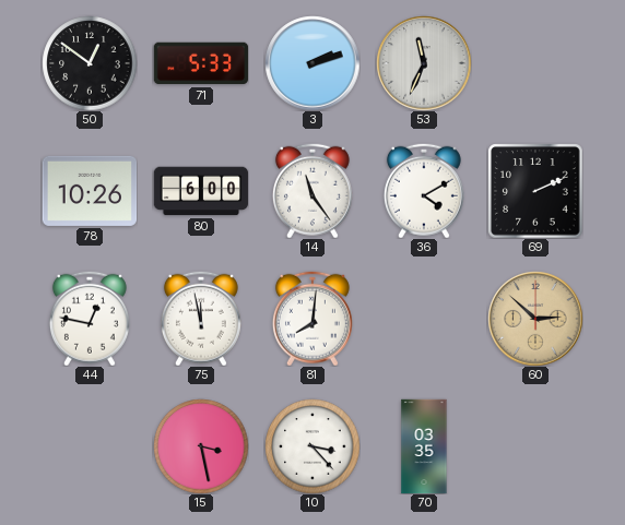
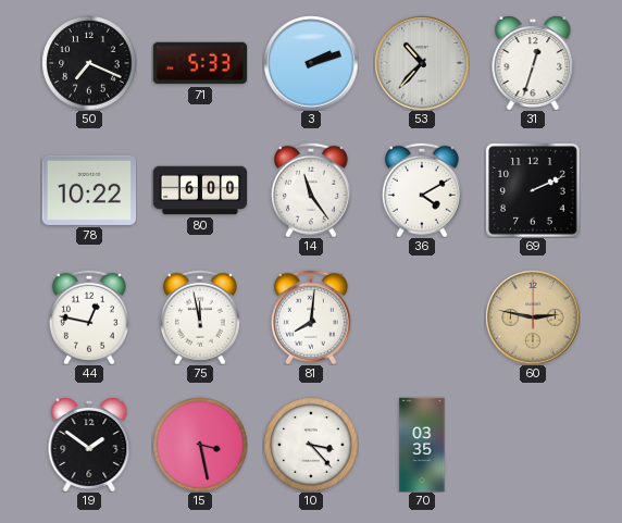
50: 12:51 -> 7:19
53: 11:34 -> 10:37
31: none -> 12:33
78: 10:26 -> 10:22
60: 2:52 -> 2:47
19: none -> 1:51
